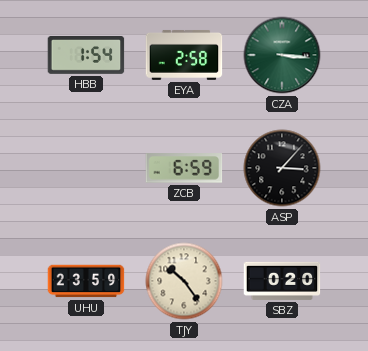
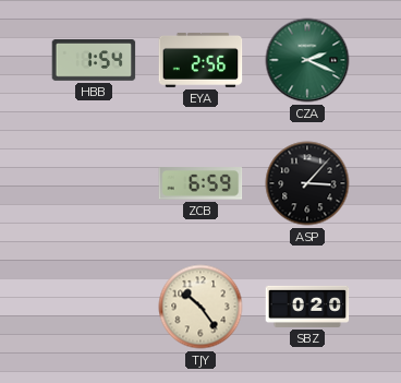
EYA: 2:58 -> 2:56
CZA: 3:16 -> 2:19
UHU: 23:59 -> none
